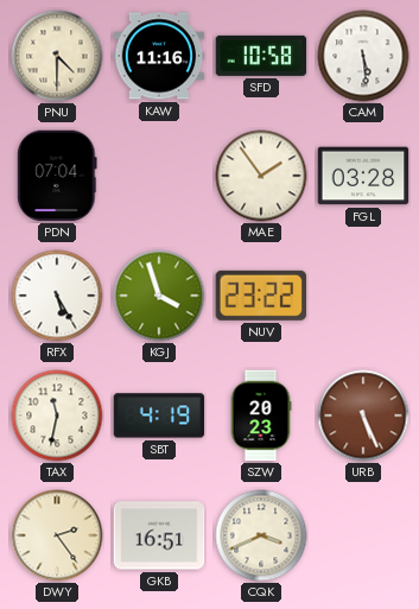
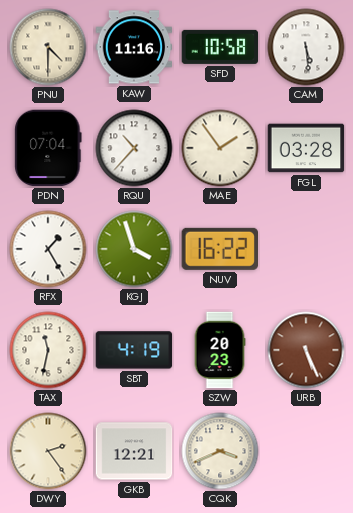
RQU: none -> 10:37
RFX: 5:25 -> 1:25
NUV: 23:22 -> 16:22
GKB: 16:51 -> 12:21
